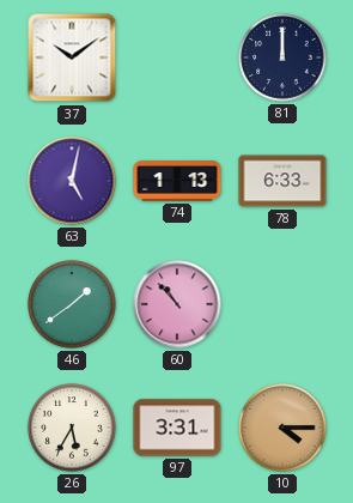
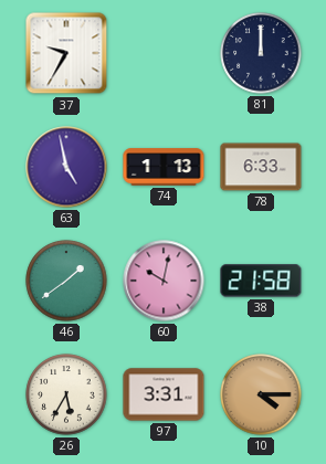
37: 10:09 -> 9:35
63: 5:02 -> 4:58
60: 10:53 -> 10:02
38: none -> 21:58
